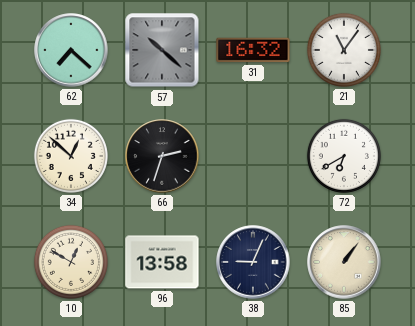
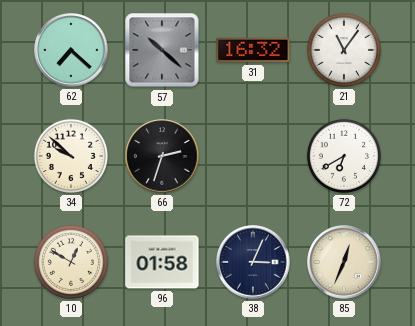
34: 12:52 -> 9:52
96: 13:58 -> 01:58
38: 9:04 -> 3:04
85: 1:06 -> 12:34
